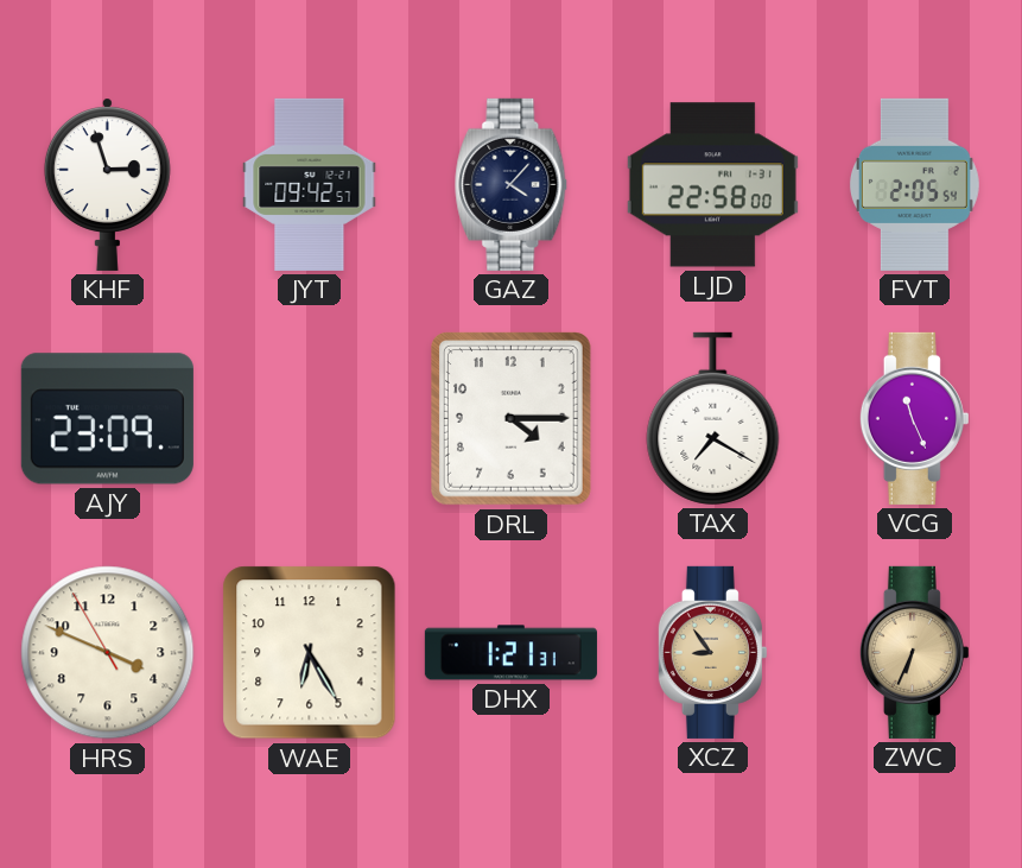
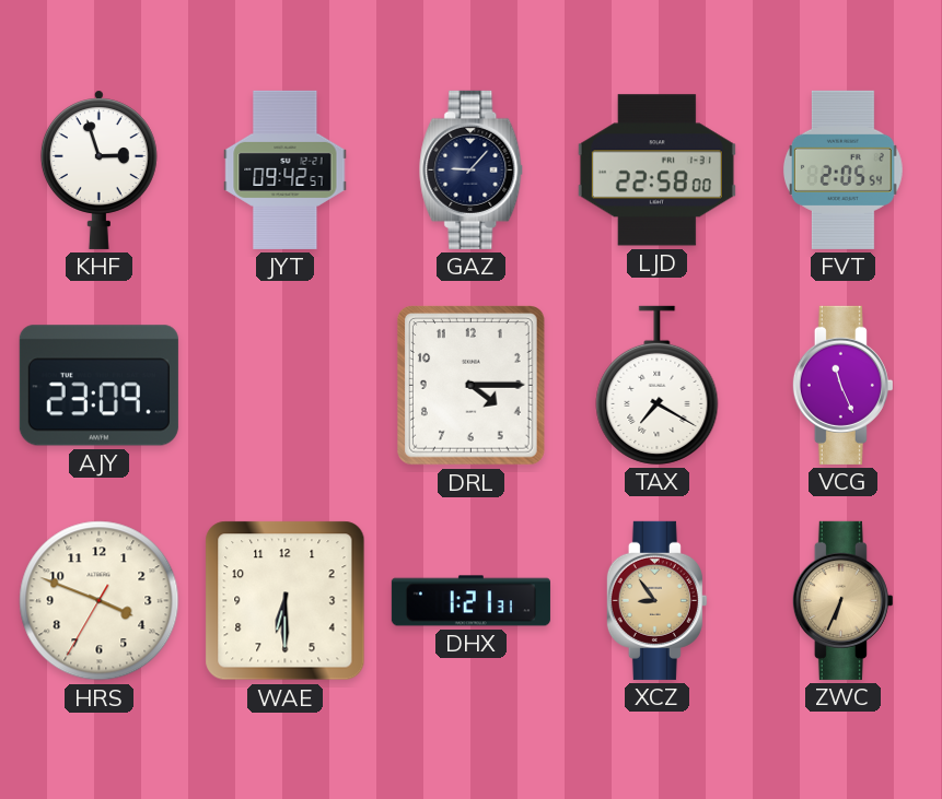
GAZ: 4:07 -> 9:07
HRS: 3:48:55 -> 3:48:35
WAE: 6:25 -> 6:30
